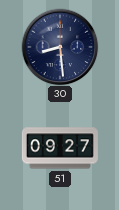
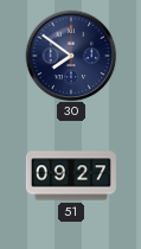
30: 8:29 -> 7:51
